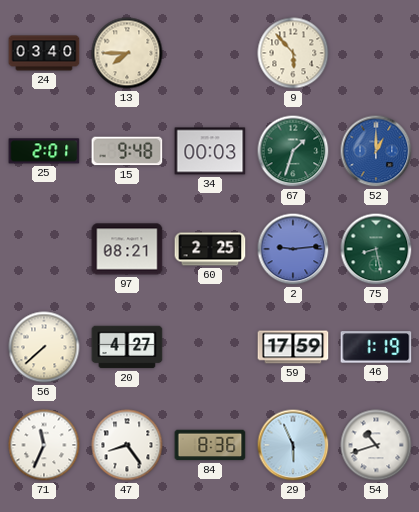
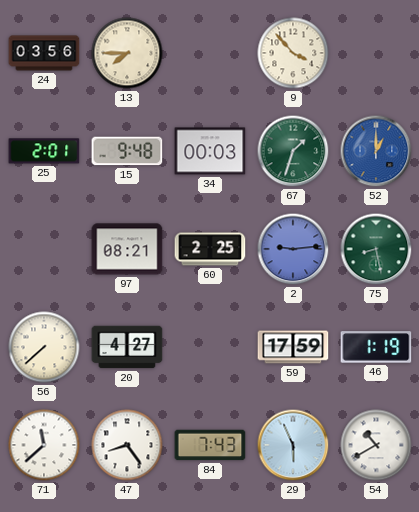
24: 03:40 -> 03:56
9: 5:53 -> 3:53
71: 11:34 -> 11:38
84: 8:36 -> 7:43
54: 10:42 -> 10:40
